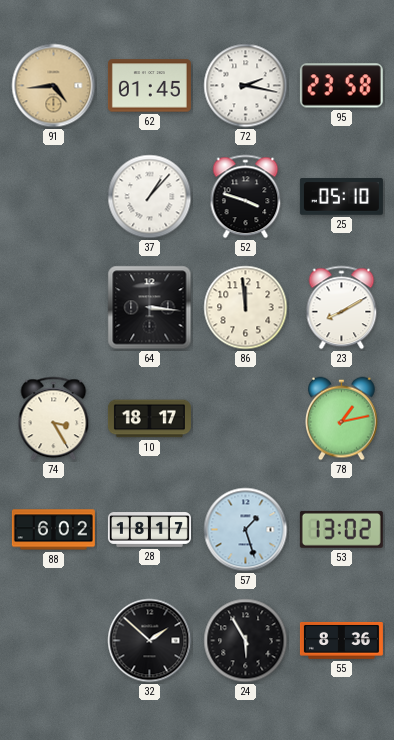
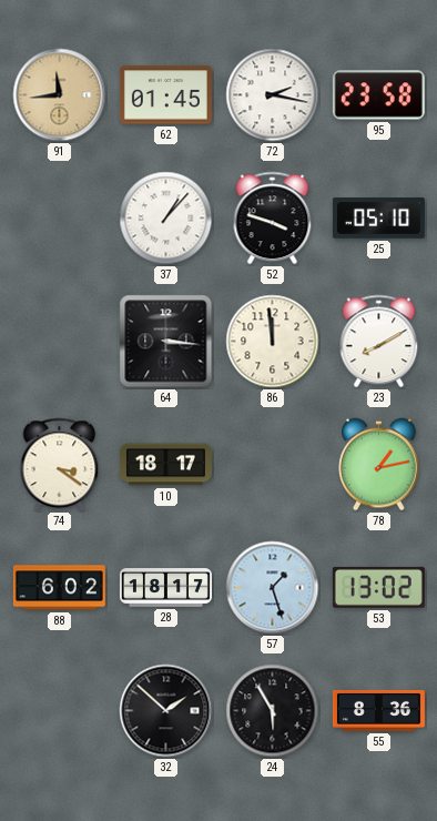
91: 4:44 -> 11:44
74: 3:25 -> 3:21
